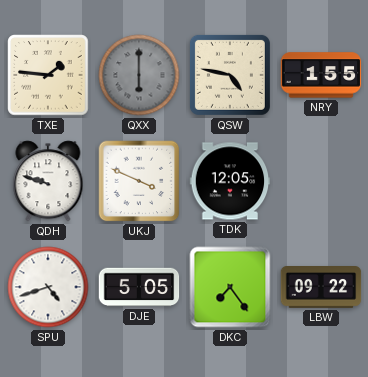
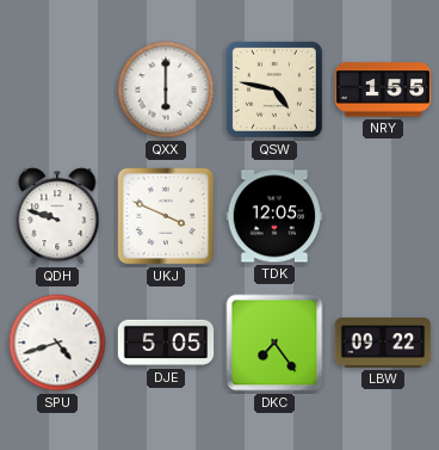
TXE: 1:46 -> none
QXX dial: grey -> white
